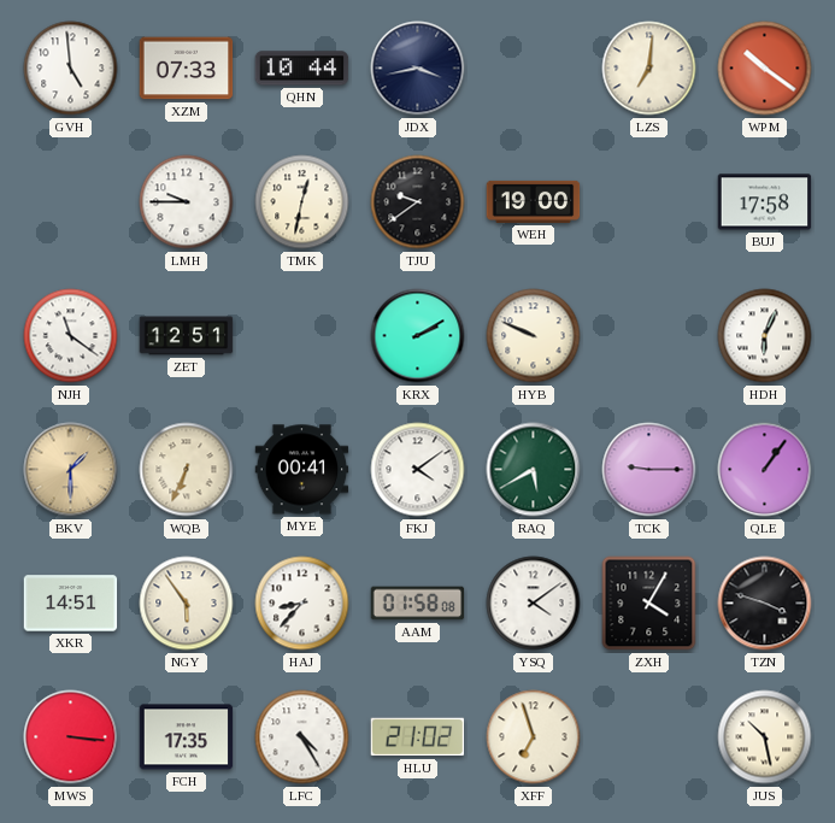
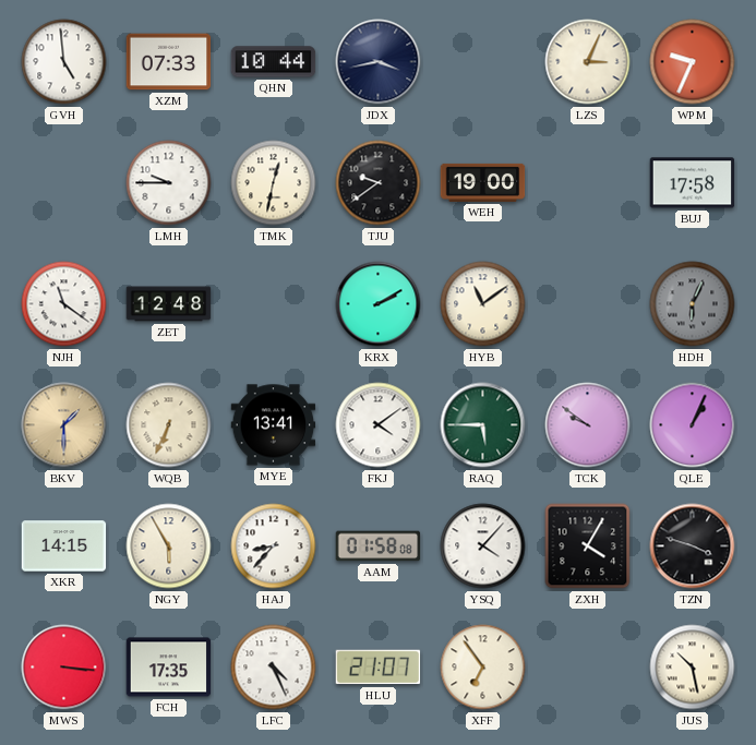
LZS: 7:01 -> 3:04
WPM: 10:21 -> 9:34
ZET: 12:51 -> 12:48
HYB: 9:49 -> 11:09
HDH dial: white -> grey
MYE: 00:41 -> 13:41
RAQ: 5:40 -> 5:45
TCK: 9:15 -> 9:51
QLE: 1:06 -> 1:04
XKR: 14:51 -> 14:15
NGY: 5:54 -> 5:55
YSQ: 4:09 -> 4:07
LFC: 4:25 -> 4:26
HLU: 21:02 -> 21:07
XFF: 6:57 -> 6:54
